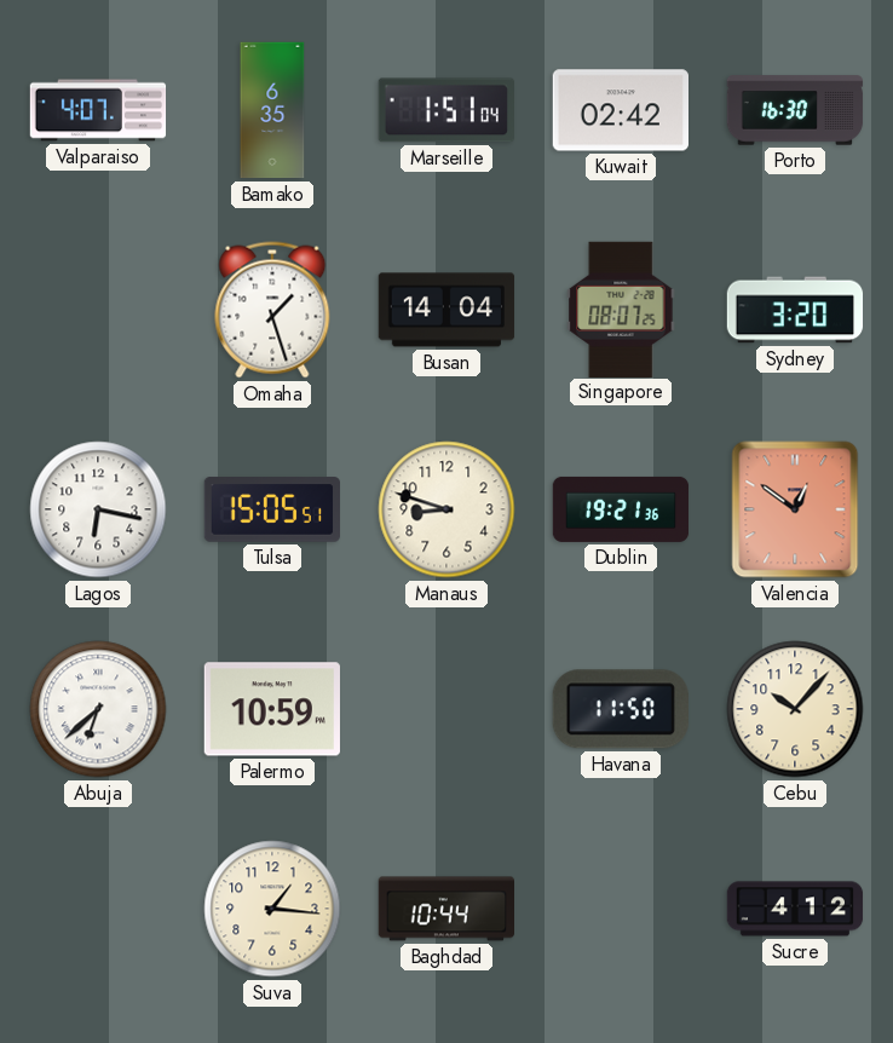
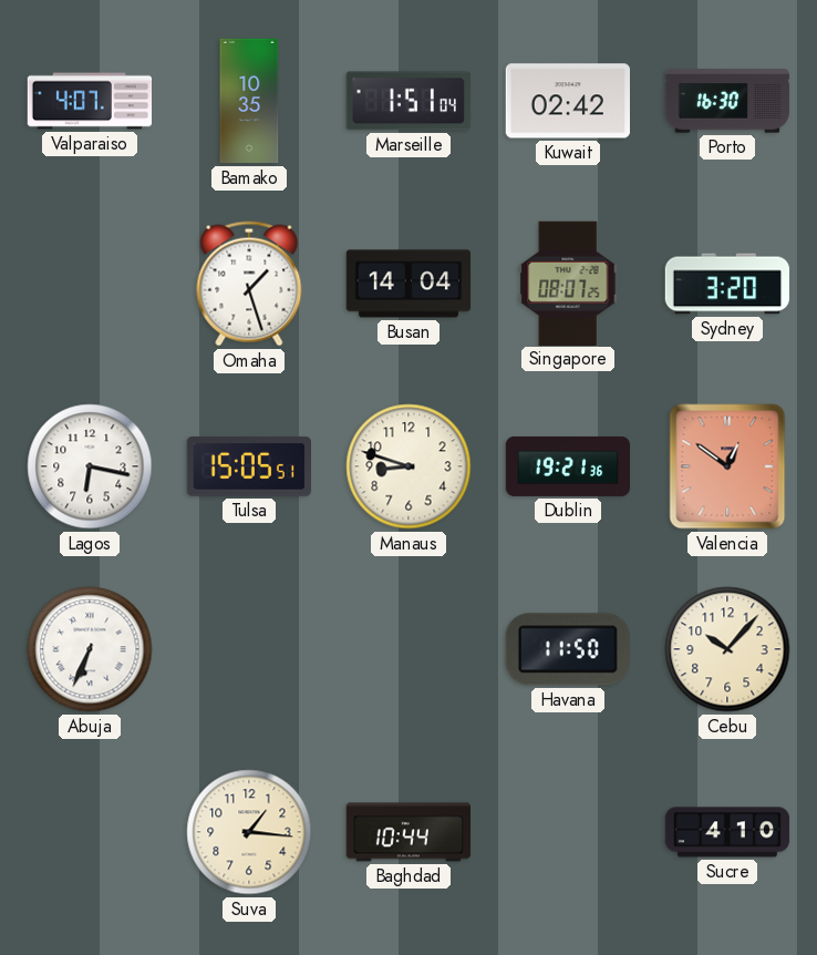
Bamako: 6:35 -> 10:35
Abuja: 6:38 -> 6:34
Palermo: 10:59 -> none
Sucre: 4:12 -> 4:10
